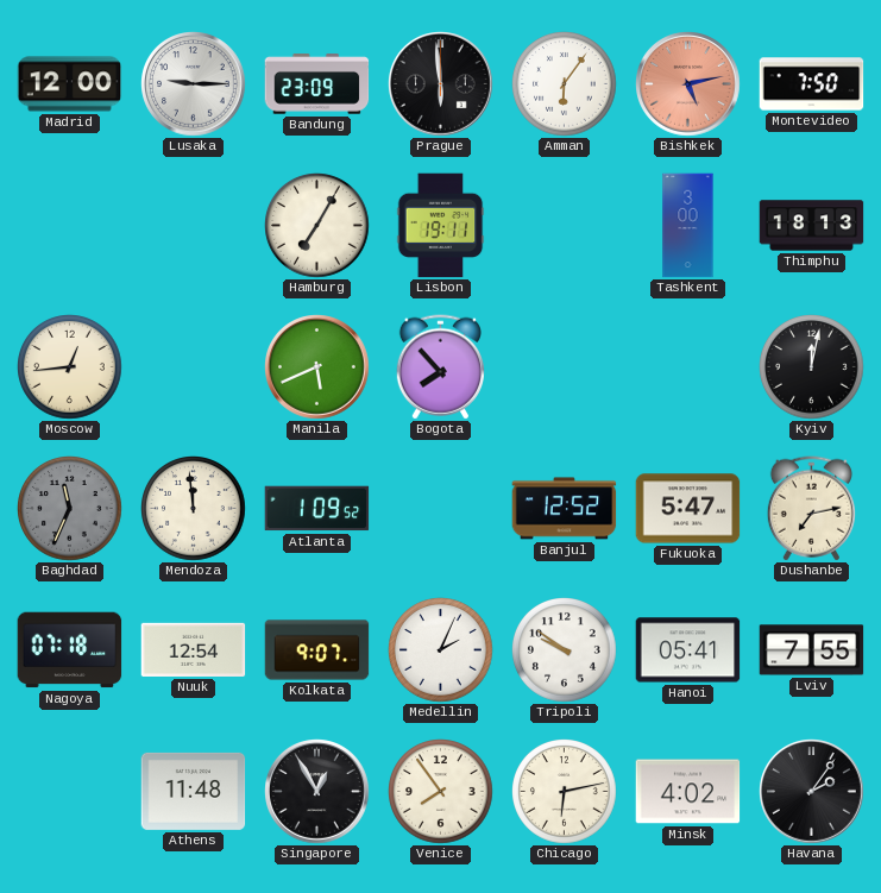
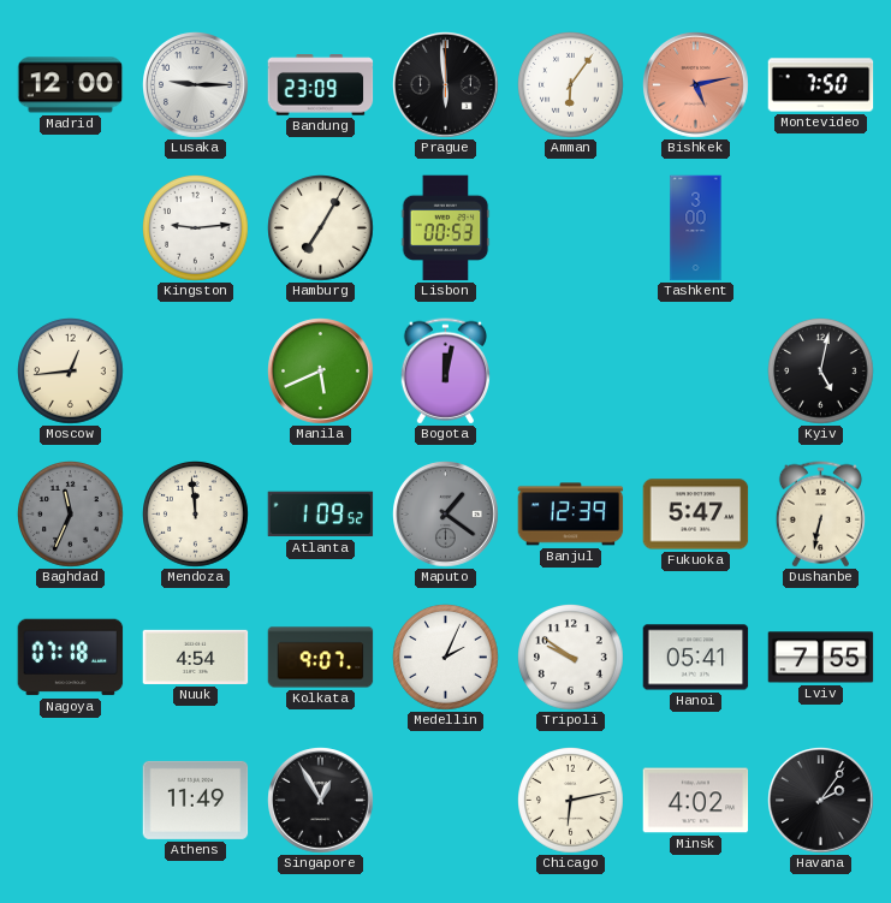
Kingston: none -> 9:14
Lisbon: 19:11 -> 00:53
Thimphu: 18:13 -> none
Bogota: 7:53 -> 12:02
Kyiv: 12:02 -> 5:02
Maputo: none -> 1:21
Banjul: 12:52 -> 12:39
Dushanbe: 7:13 -> 6:32
Nuuk: 12:54 -> 4:54
Athens: 11:48 -> 11:49
Venice: 7:54 -> none
